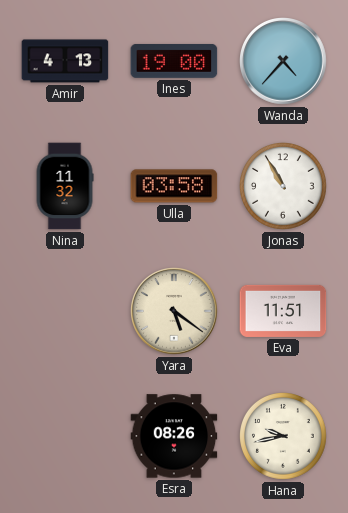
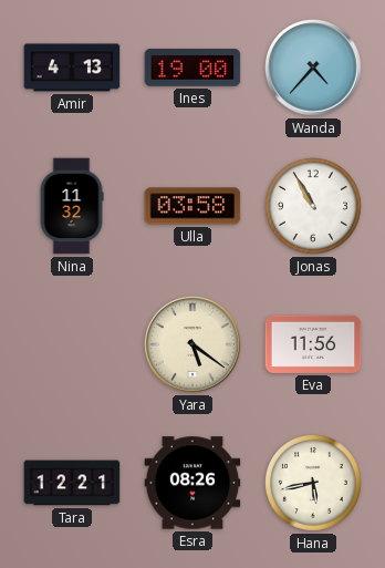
Eva: 11:51 -> 11:56
Tara: none -> 12:21
Hana: 9:43 -> 5:43
